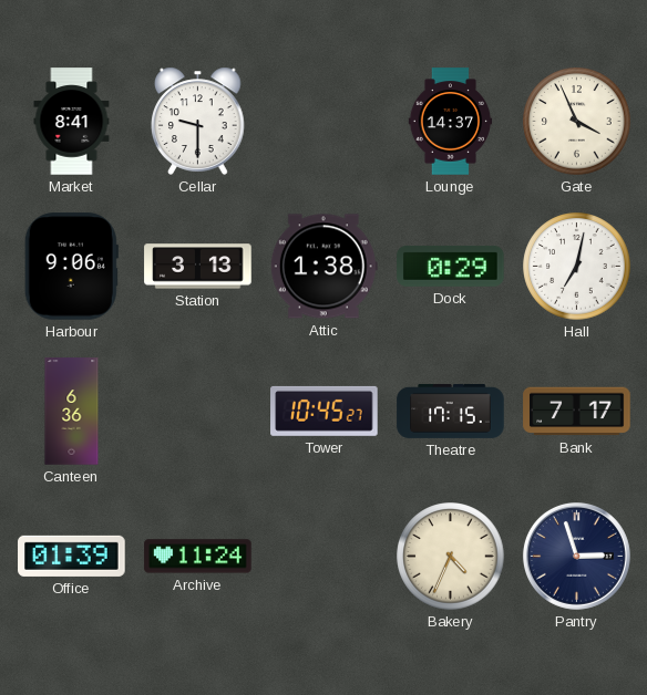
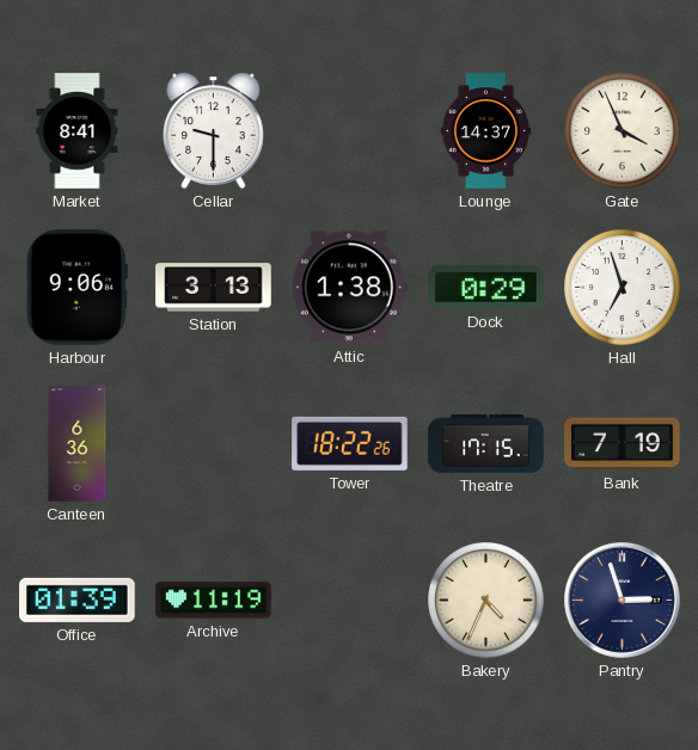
Hall: 7:02 -> 6:57
Tower: 10:45 -> 18:22
Bank: 7:17 -> 7:19
Archive: 11:24 -> 11:19
